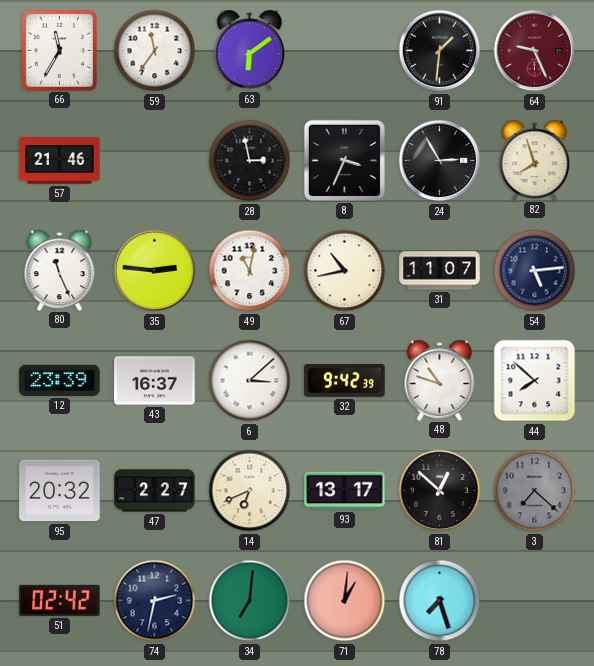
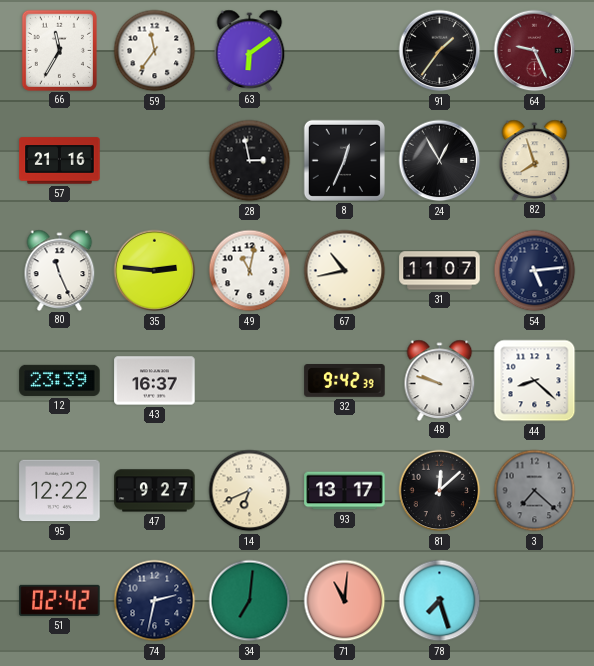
91: 1:31 -> 1:36
57: 21:46 -> 21:16
8: 3:34 -> 12:34
24: 2:55 -> 12:55
6: 3:08 -> none
48: 10:48 -> 9:48
44: 7:52 -> 8:22
95: 20:32 -> 12:22
47: 2:27 -> 9:27
81: 12:52 -> 12:08
71: 1:01 -> 11:01
